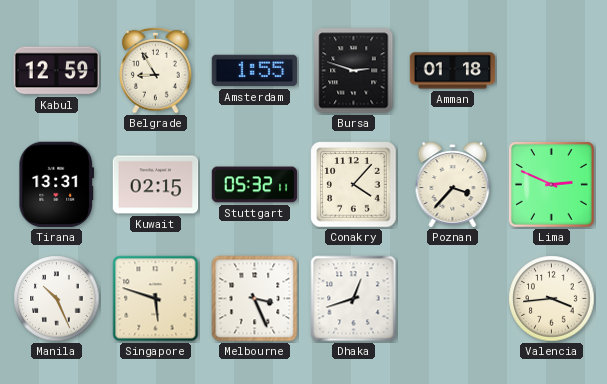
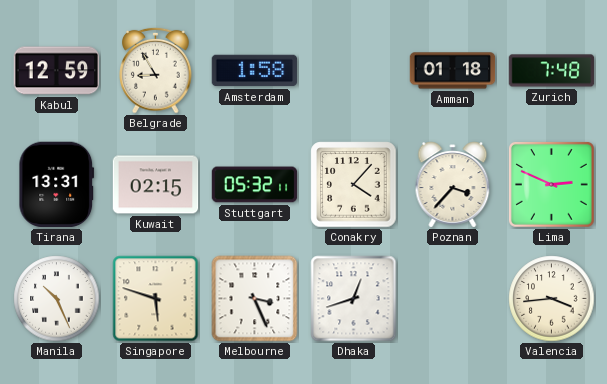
Amsterdam: 1:55 -> 1:58
Bursa: 2:48 -> none
Zurich: none -> 7:48
